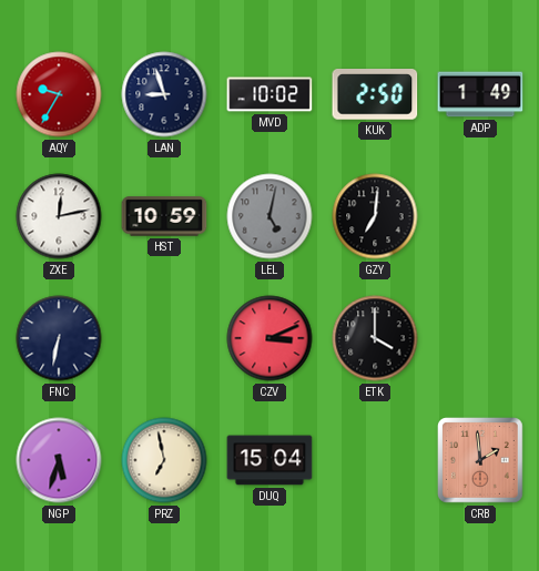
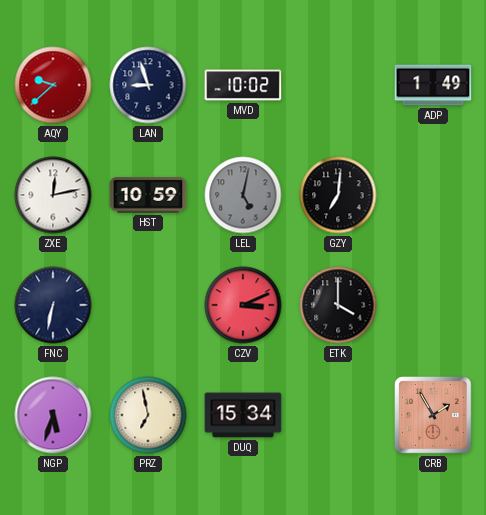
AQY: 9:35 -> 9:38
KUK: 2:50 -> none
DUQ: 15:04 -> 15:34
CRB: 1:59 -> 1:55
